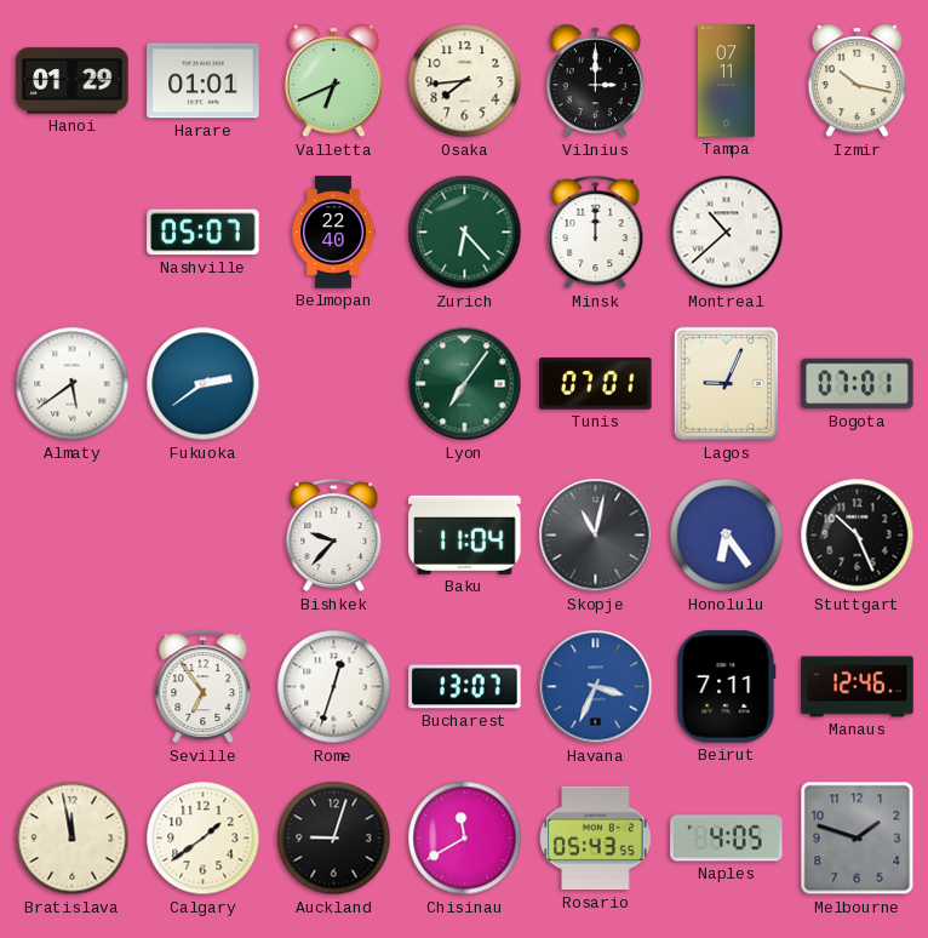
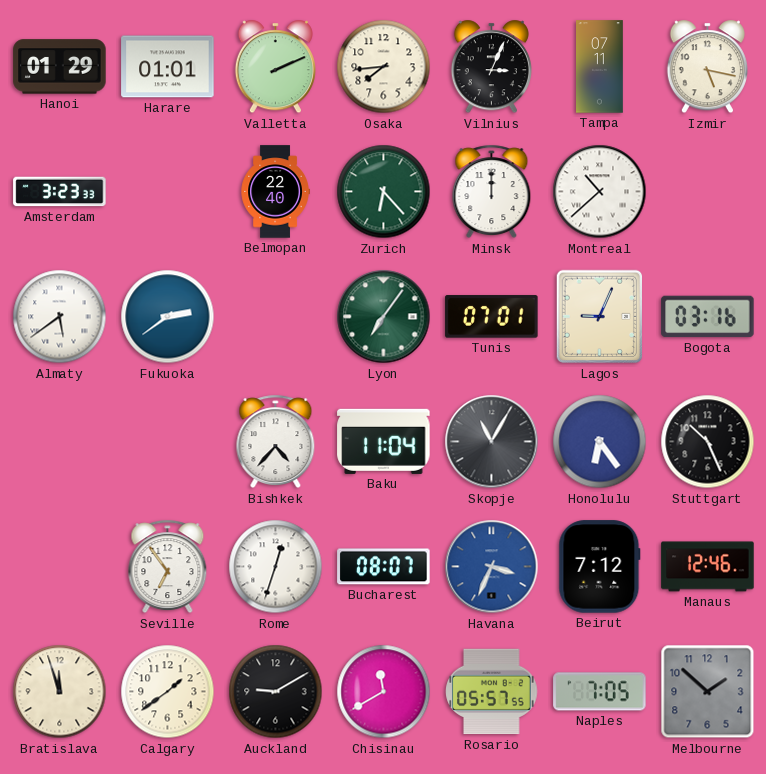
Valletta: 6:41 -> 2:11
Vilnius: 3:00 -> 3:04
Izmir: 10:17 -> 5:17
Amsterdam: none -> 3:23
Nashville: 05:07 -> none
Bogota: 07:01 -> 03:16
Bishkek: 9:37 -> 4:37
Skopje: 11:02 -> 11:05
Bucharest: 13:07 -> 08:07
Beirut: 7:11 -> 7:12
Bratislava: 11:58 -> 11:57
Auckland: 9:03 -> 9:10
Rosario: 05:43 -> 05:57
Naples: 4:05 -> 7:05
Melbourne: 1:48 -> 1:52
